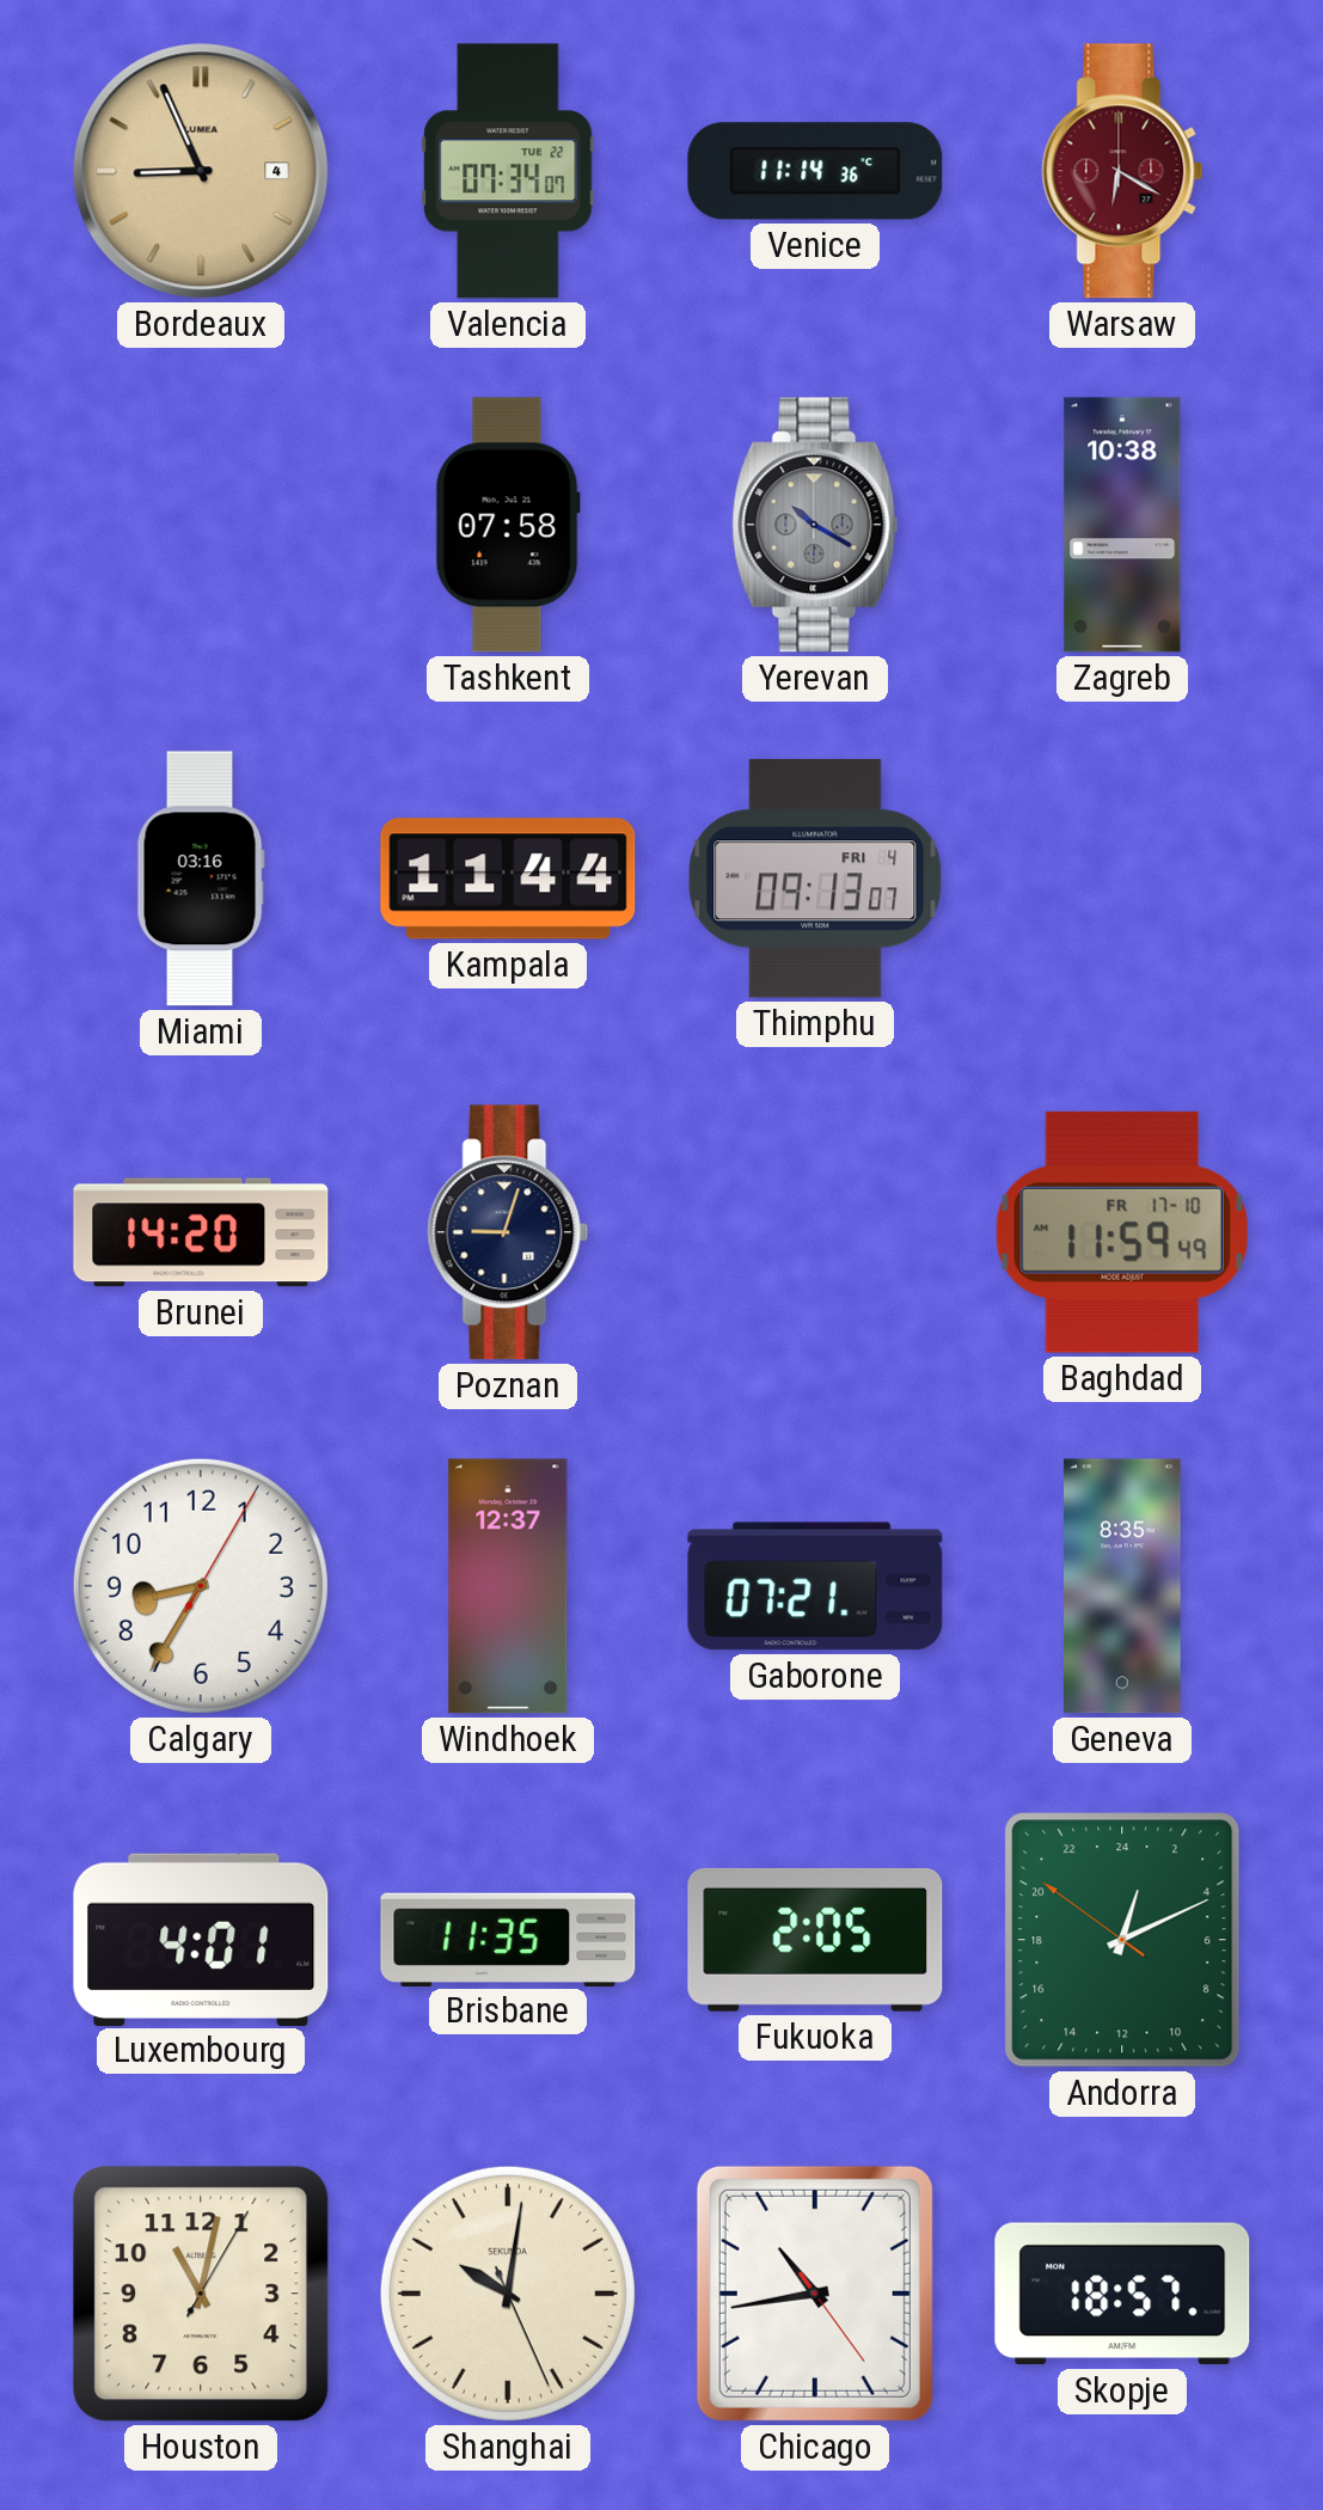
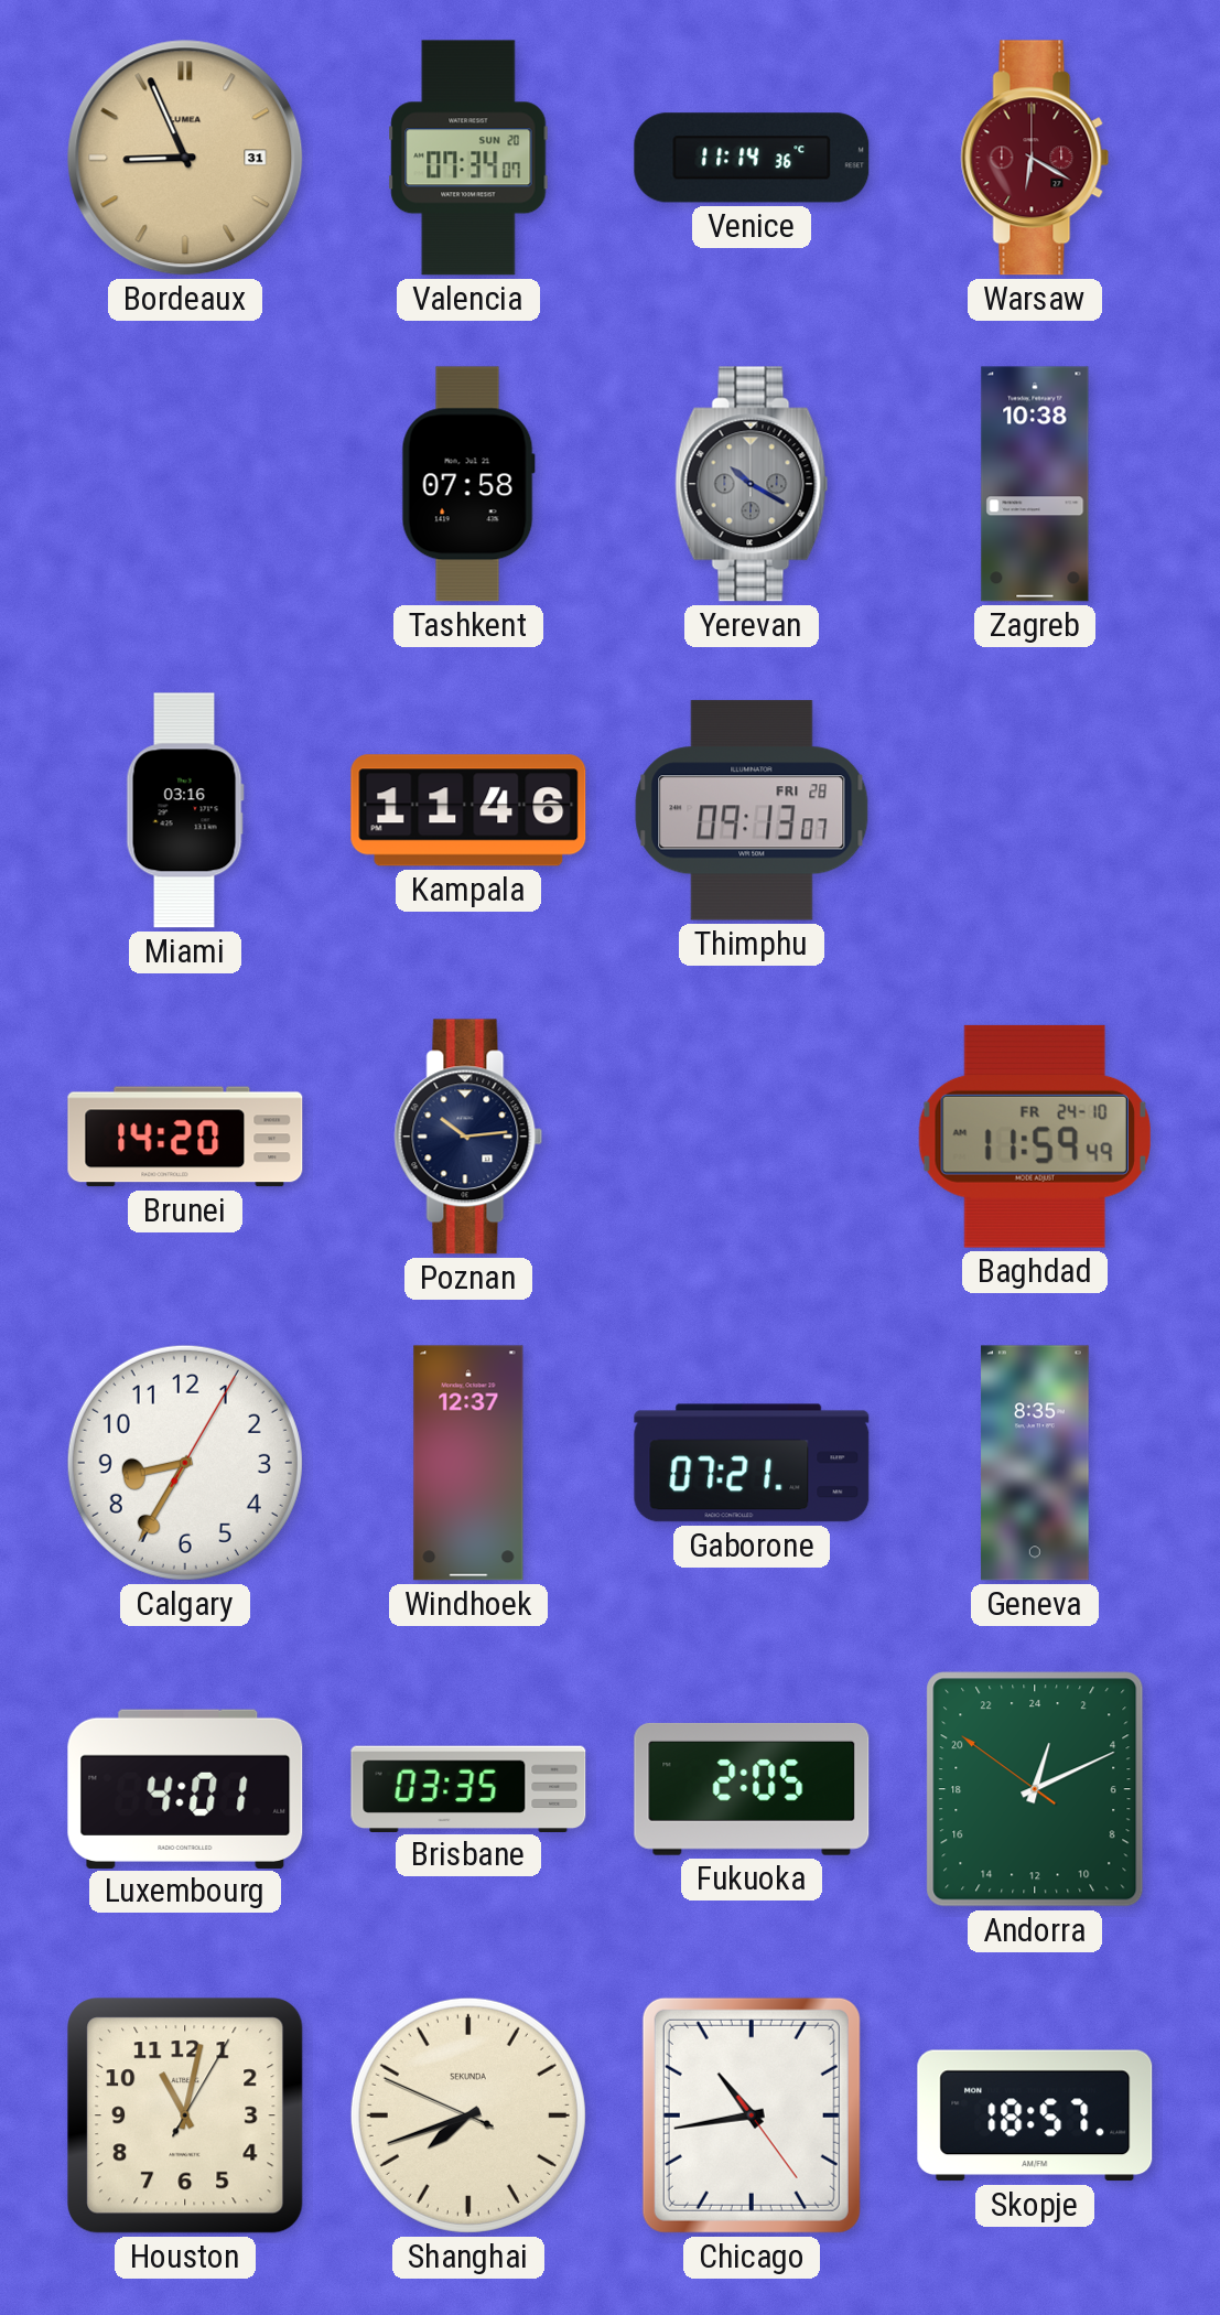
Bordeaux date: 4 -> 31
Valencia date: TUE 22 -> SUN 20
Kampala: 11:44 -> 11:46
Thimphu date: FRI 4 -> FRI 28
Poznan: 9:03 -> 10:14
Baghdad date: FR 17-10 -> FR 24-10
Brisbane: 11:35 -> 03:35
Shanghai: 10:01 -> 7:41
